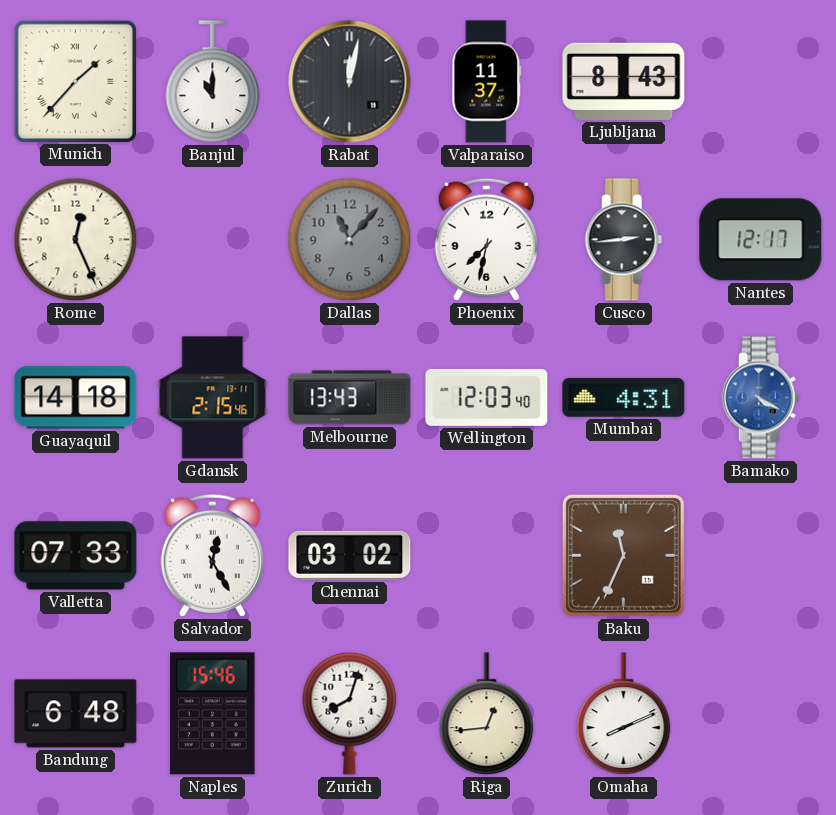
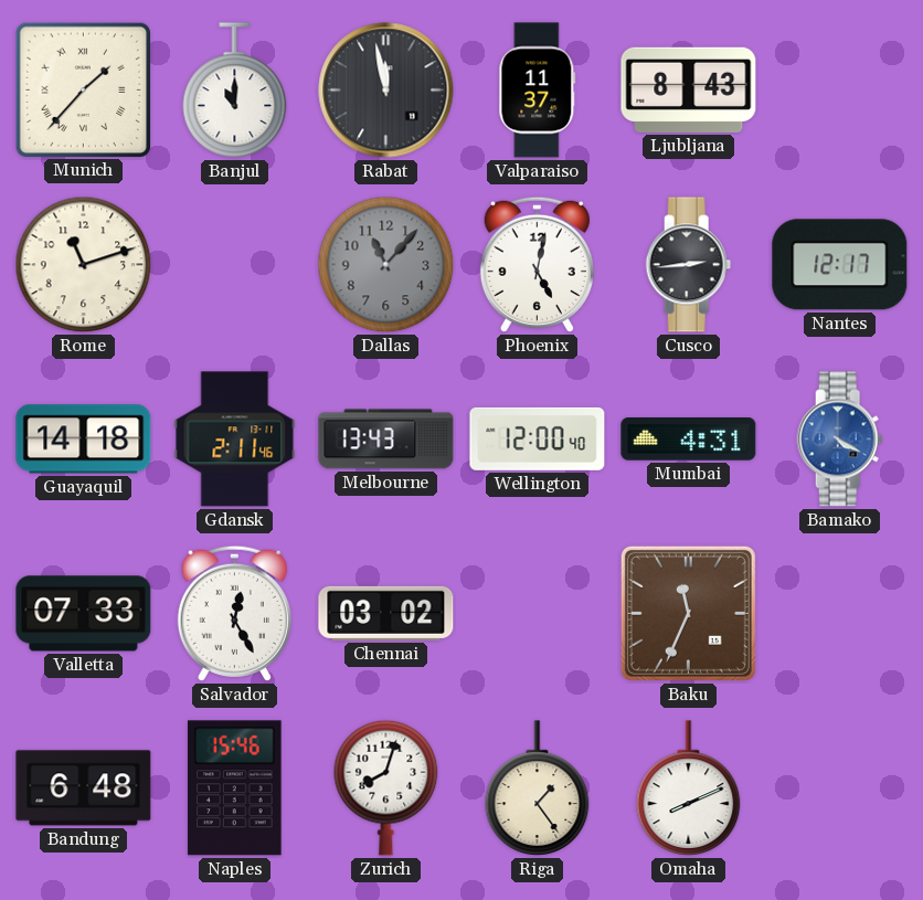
Rabat: 12:02 -> 11:58
Rome: 12:26 -> 11:12
Phoenix: 7:32 -> 5:02
Gdansk: 2:15 -> 2:11
Wellington: 12:03 -> 12:00
Riga: 12:44 -> 1:24
